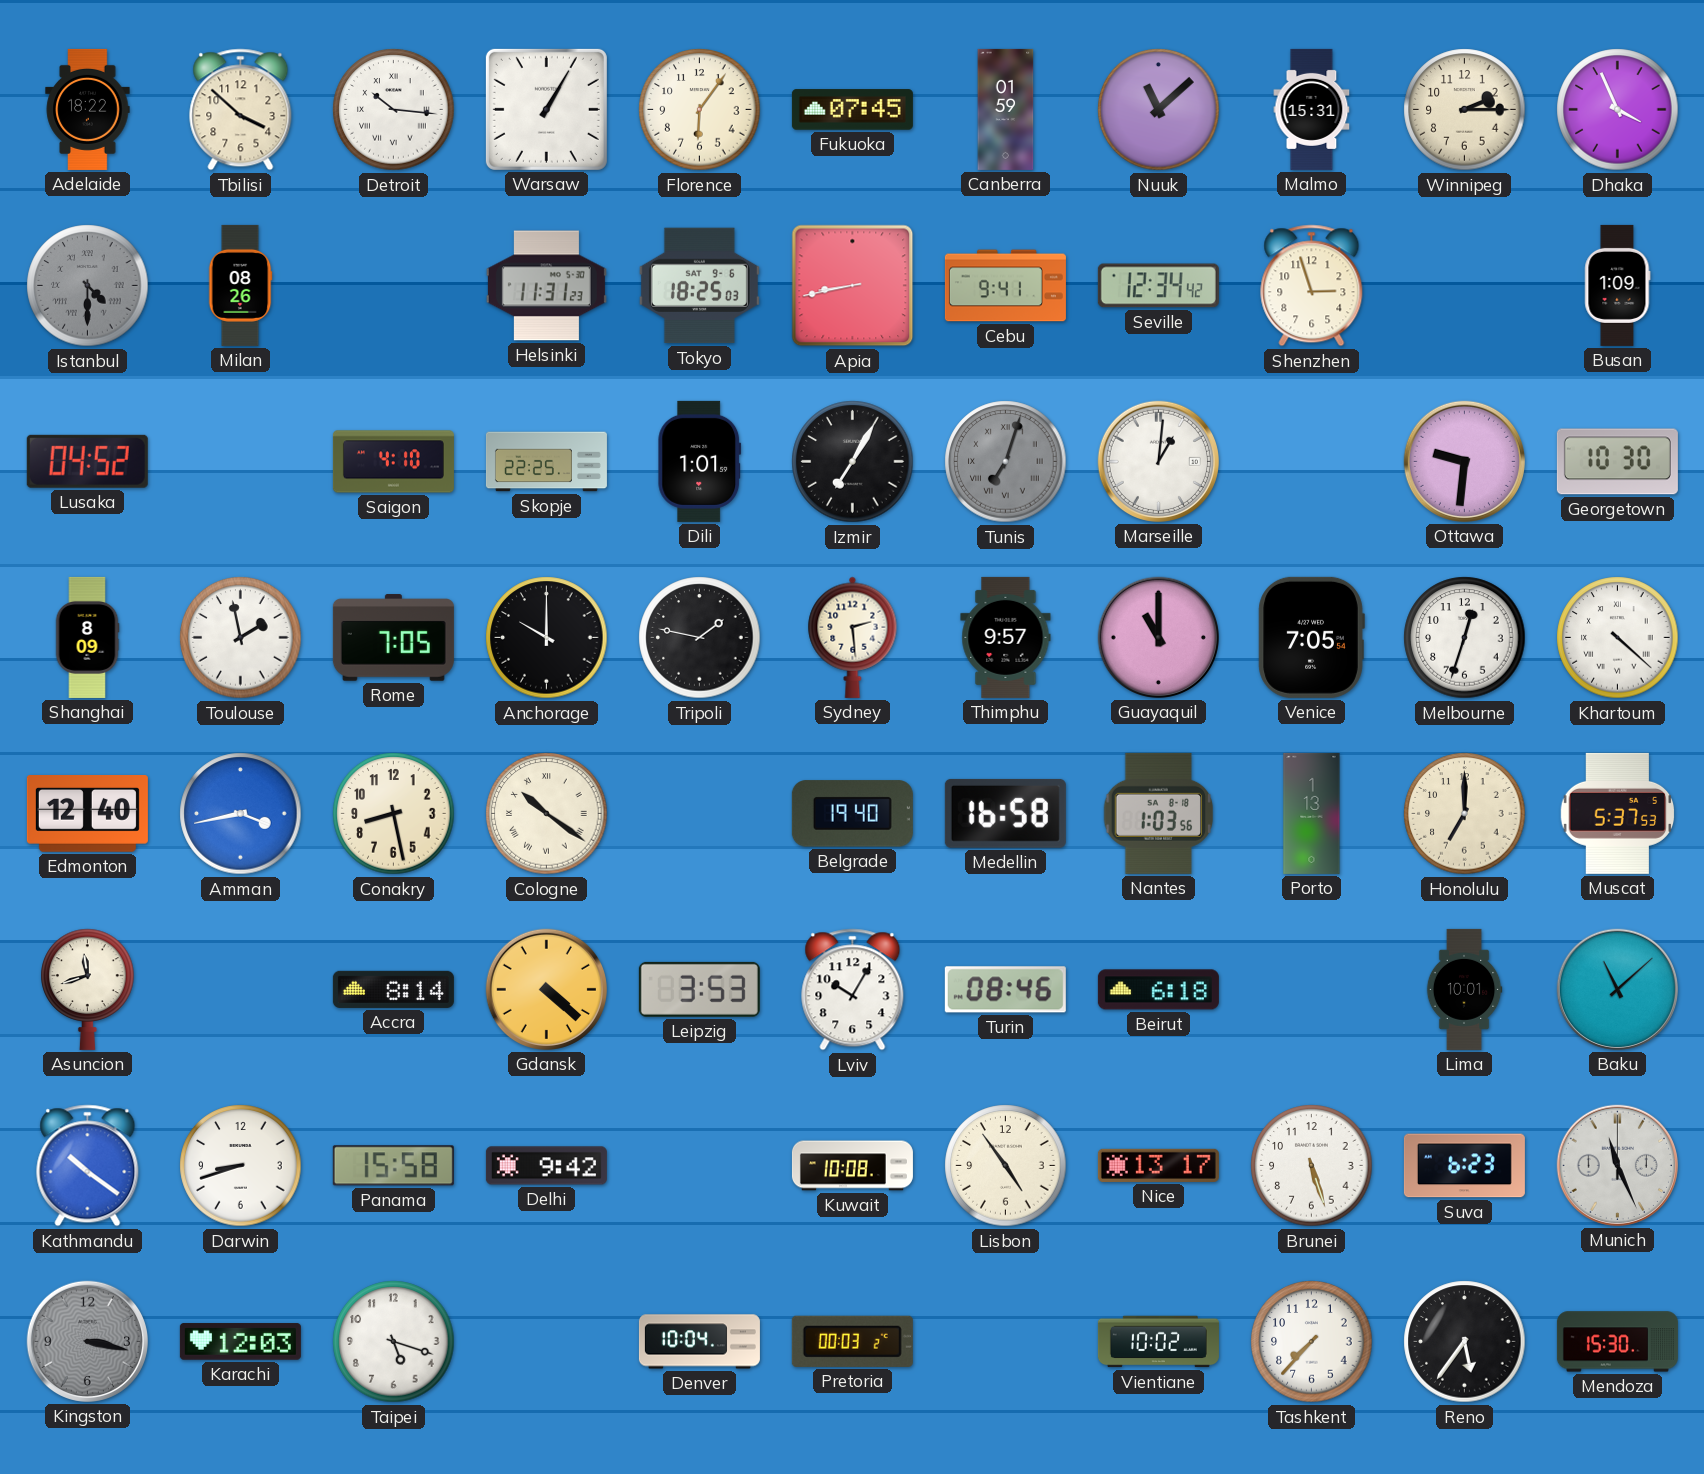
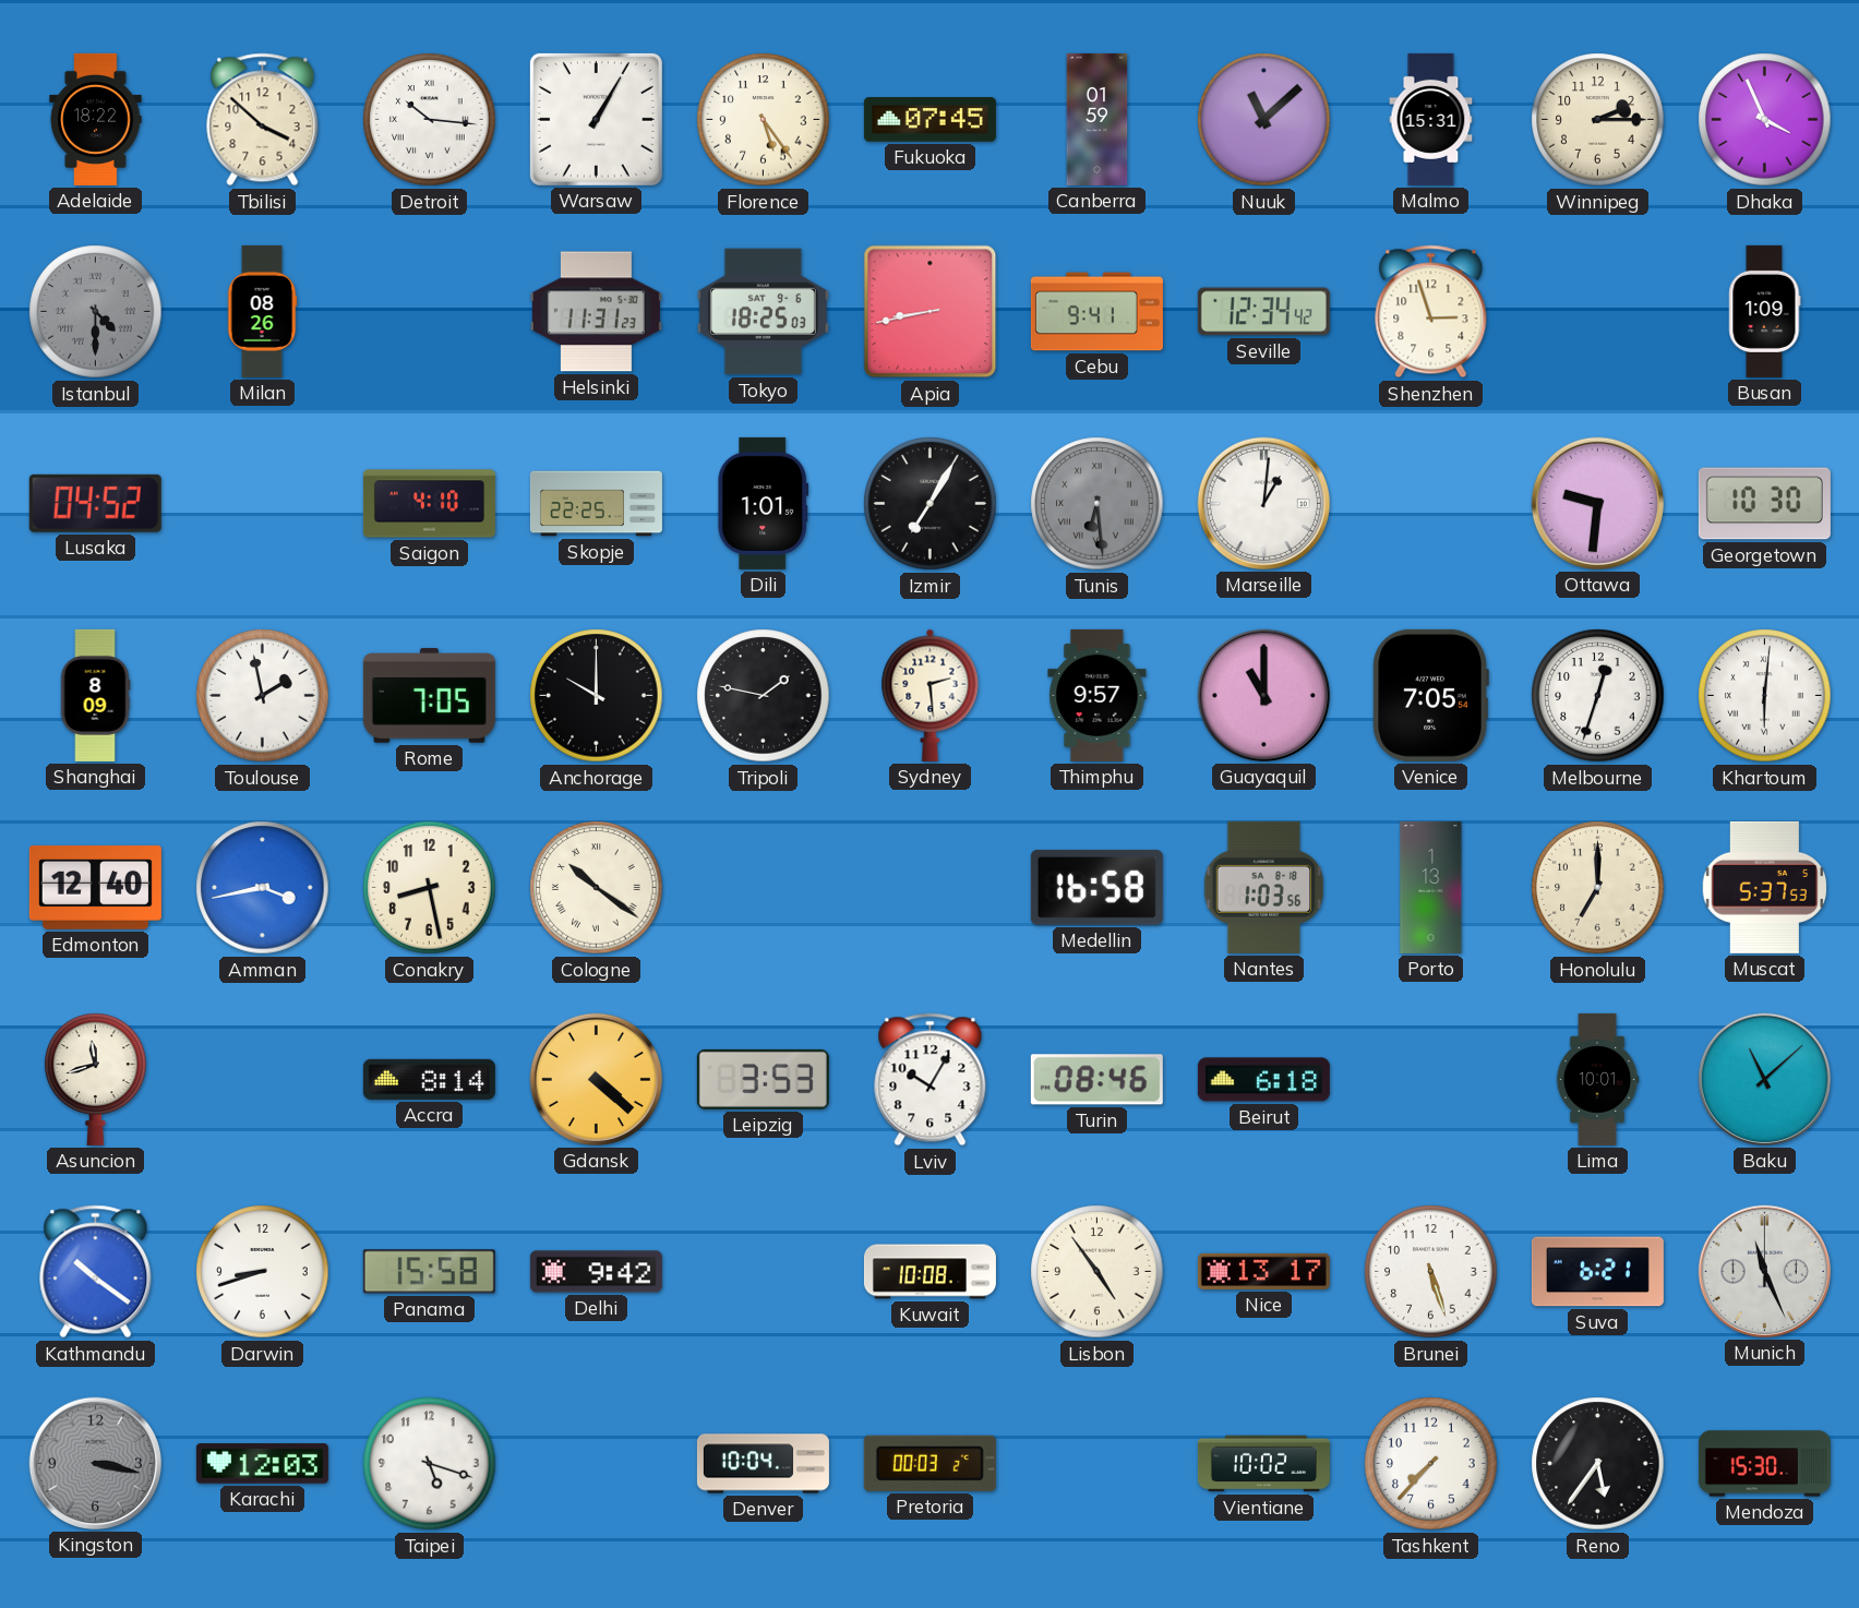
Florence: 6:06 -> 5:24
Tunis: 7:03 -> 6:29
Khartoum: 4:22 -> 6:01
Belgrade: 19:40 -> none
Suva: 6:23 -> 6:21
